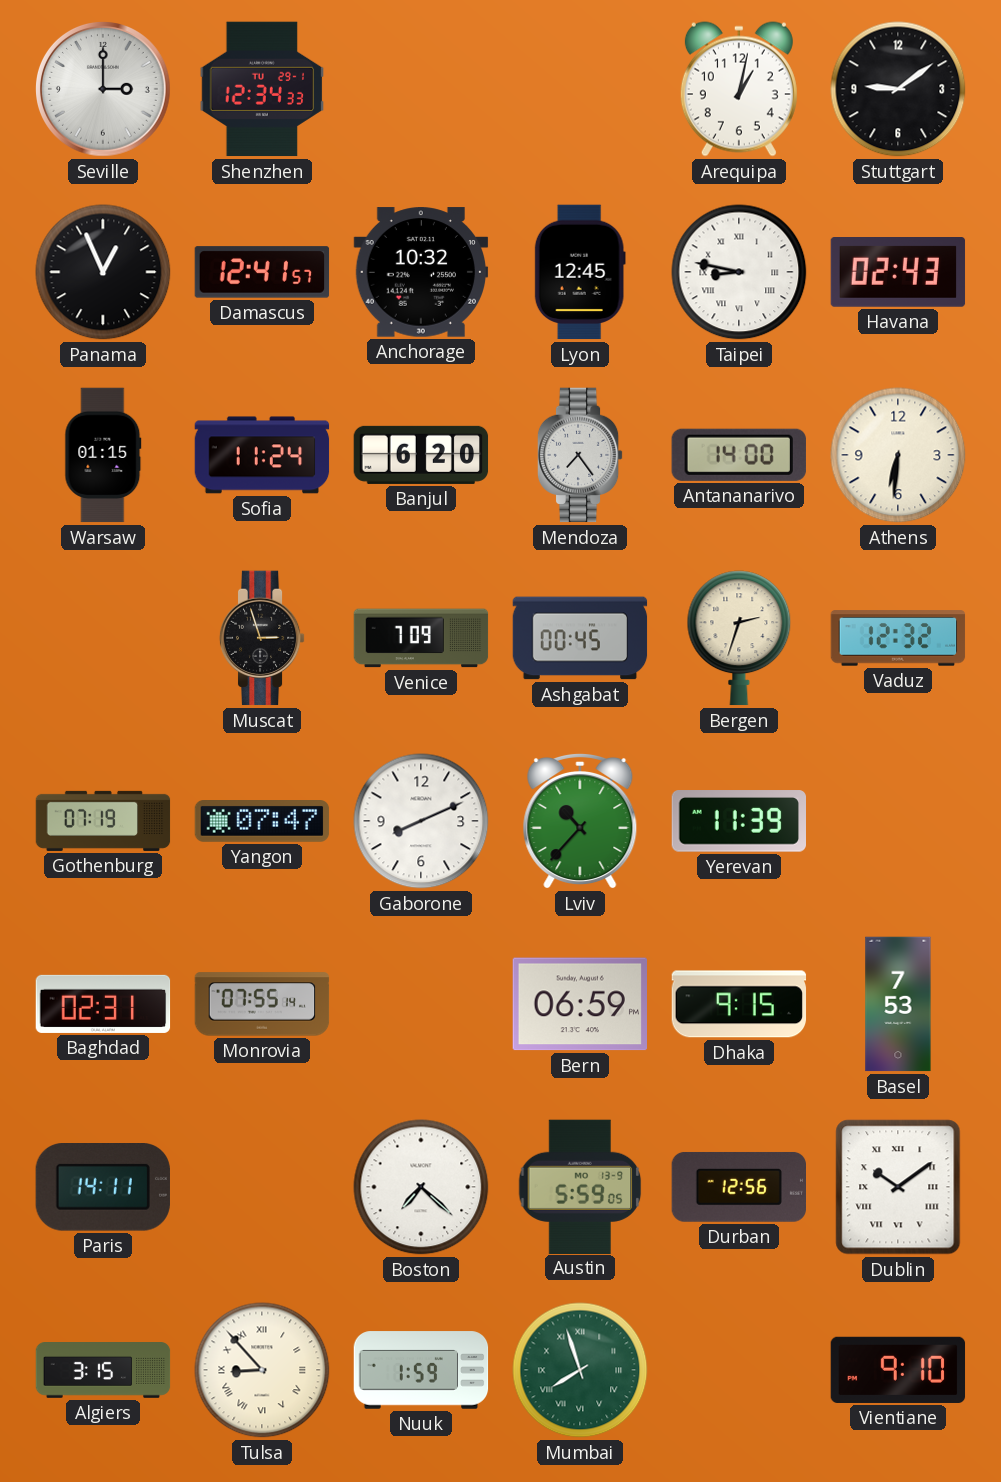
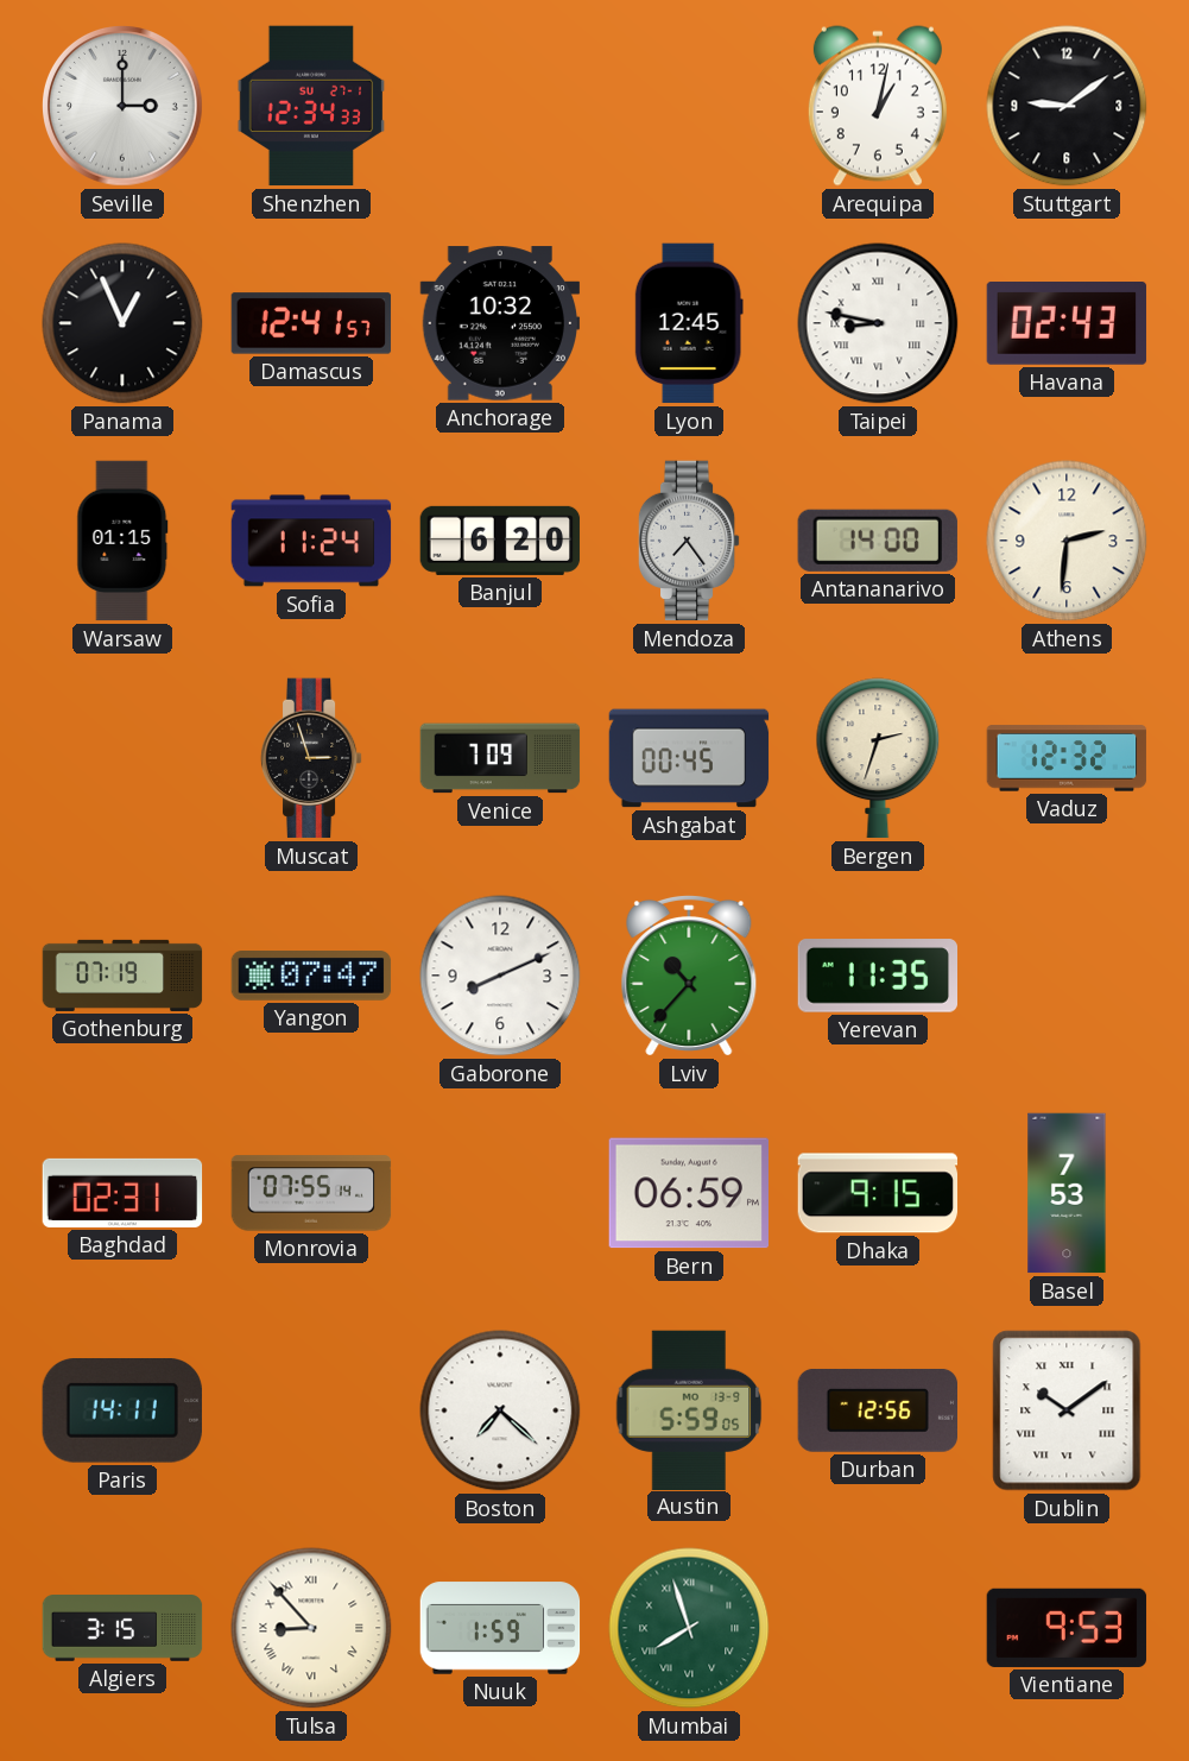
Shenzhen date: TU 29-1 -> SU 27-1
Athens: 6:31 -> 2:31
Yerevan: 11:39 -> 11:35
Vientiane: 9:10 -> 9:53
